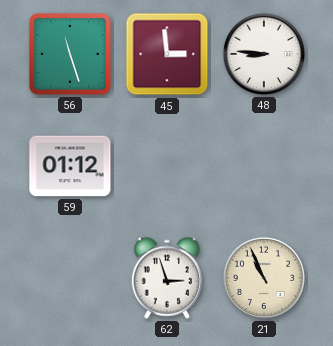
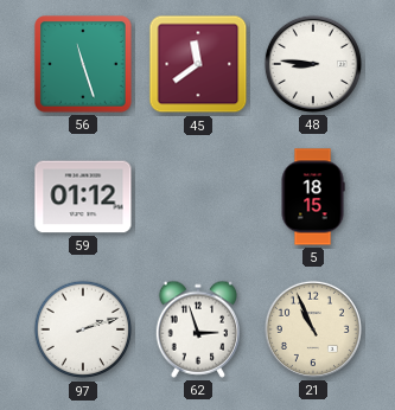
45: 2:59 -> 11:39
5: none -> 18:15
97: none -> 2:12
